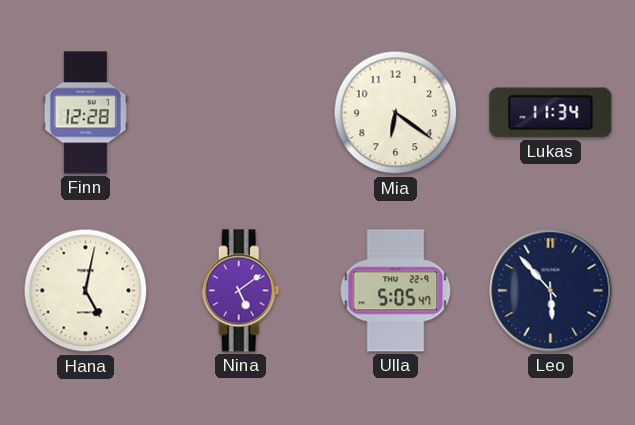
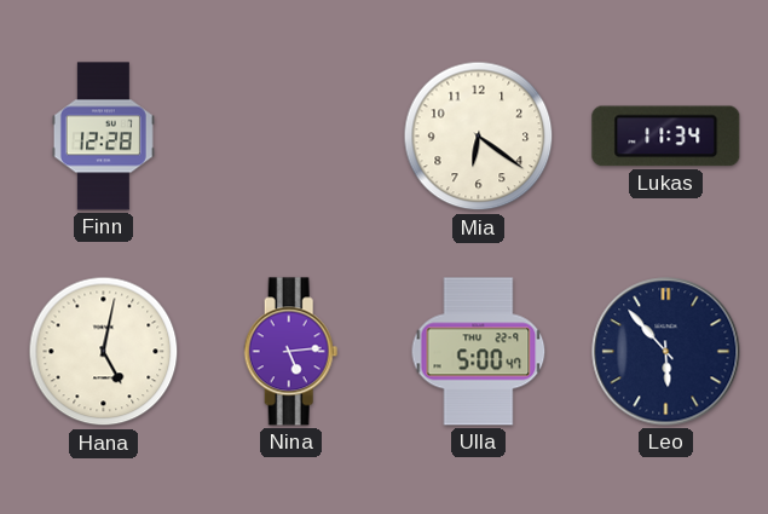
Nina: 5:09 -> 5:14
Ulla: 5:05 -> 5:00
